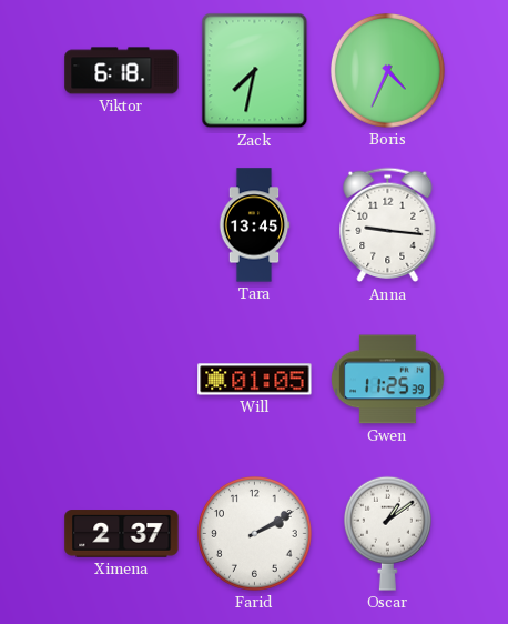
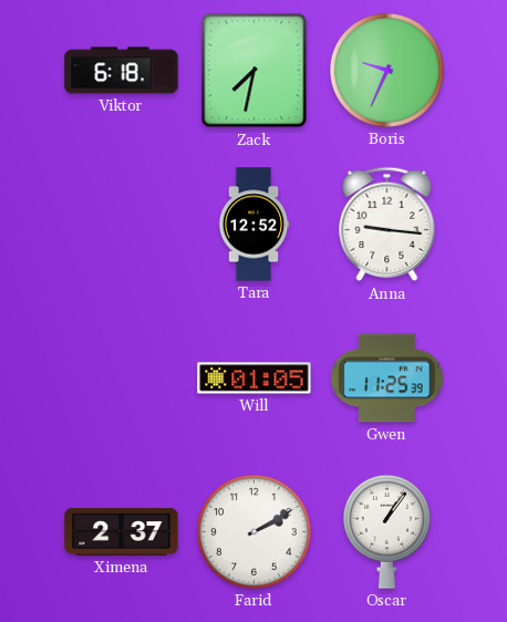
Boris: 4:34 -> 9:34
Tara: 13:45 -> 12:52
Oscar: 1:09 -> 1:06
